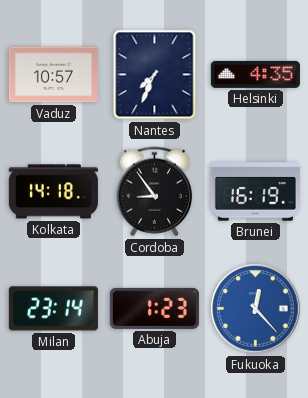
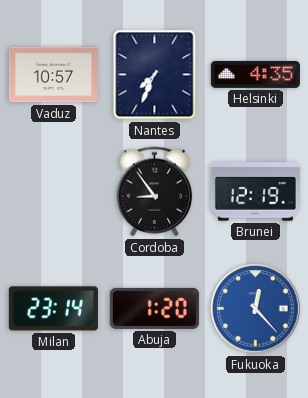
Kolkata: 14:18 -> none
Brunei: 16:19 -> 12:19
Abuja: 1:23 -> 1:20
